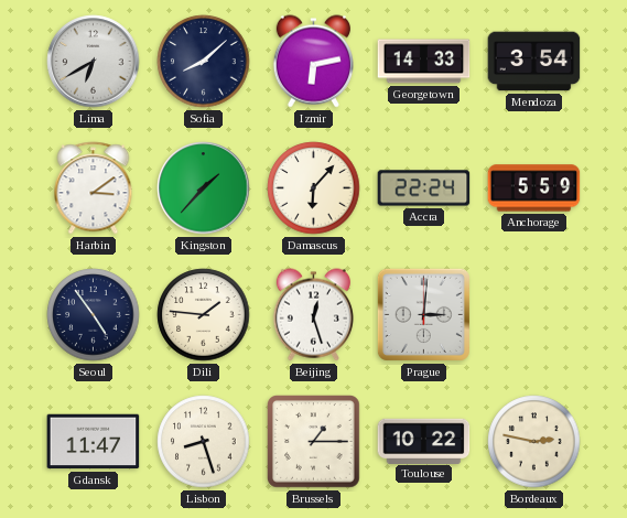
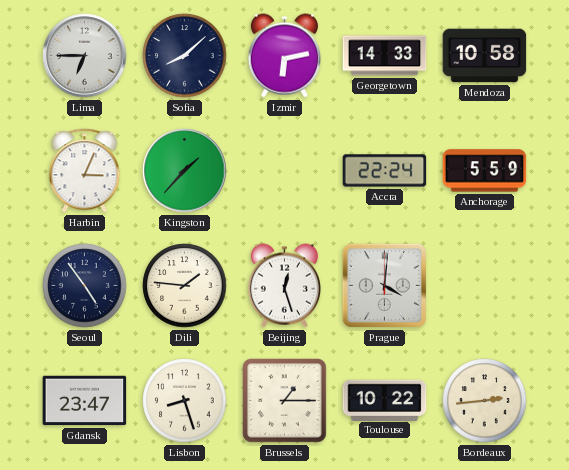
Lima: 6:40 -> 6:45
Mendoza: 3:54 -> 10:58
Harbin: 3:09 -> 3:04
Damascus: 6:07 -> none
Prague: 3:01 -> 4:01
Gdansk: 11:47 -> 23:47
Bordeaux: 2:47 -> 2:44
